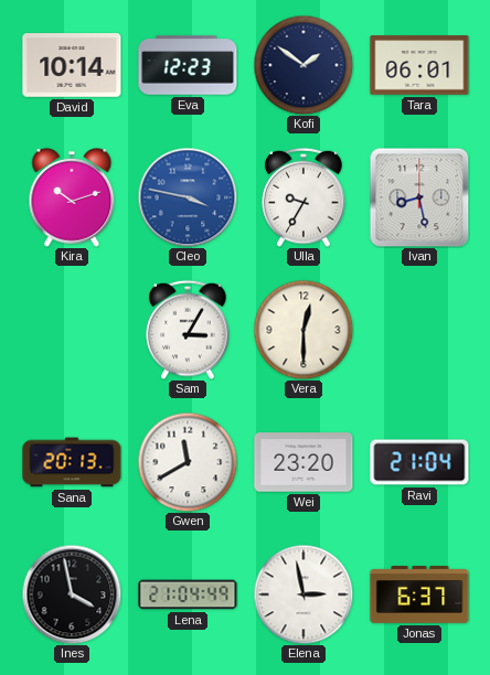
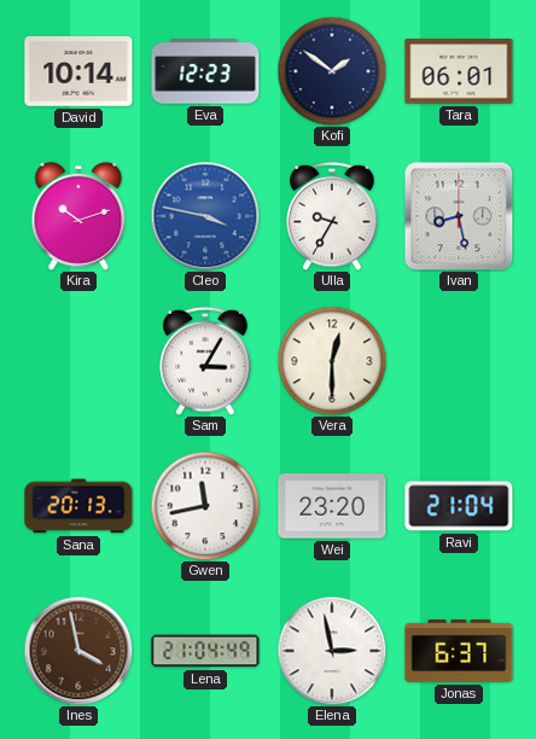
Gwen: 11:40 -> 11:43
Ines dial: black -> brown
